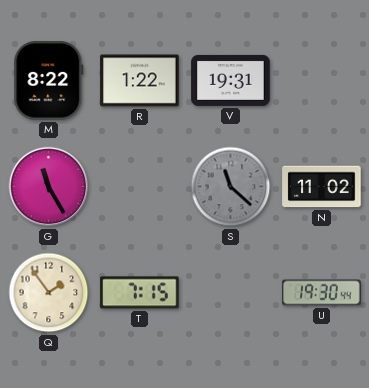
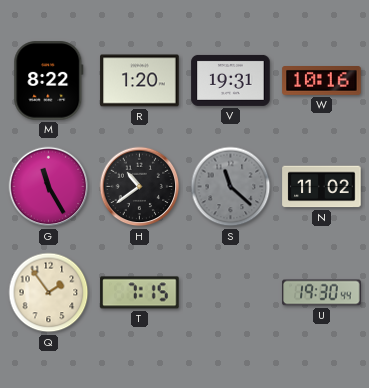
R: 1:22 -> 1:20
W: none -> 10:16
H: none -> 10:39
